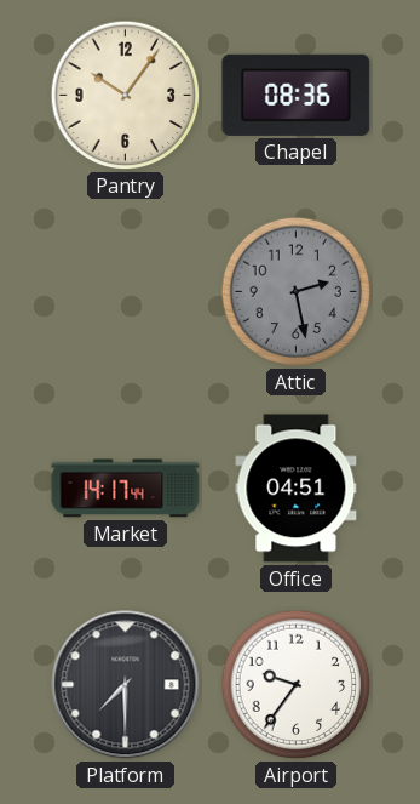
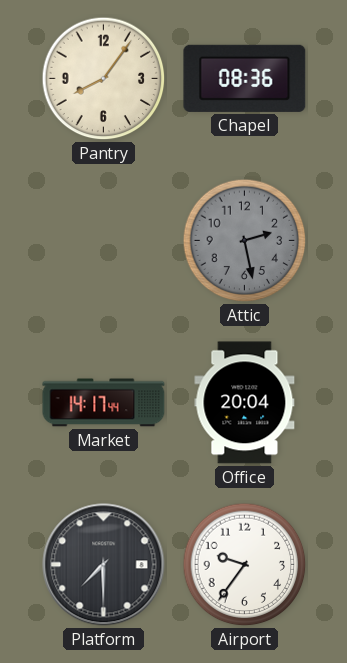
Pantry: 10:06 -> 8:06
Office: 04:51 -> 20:04
